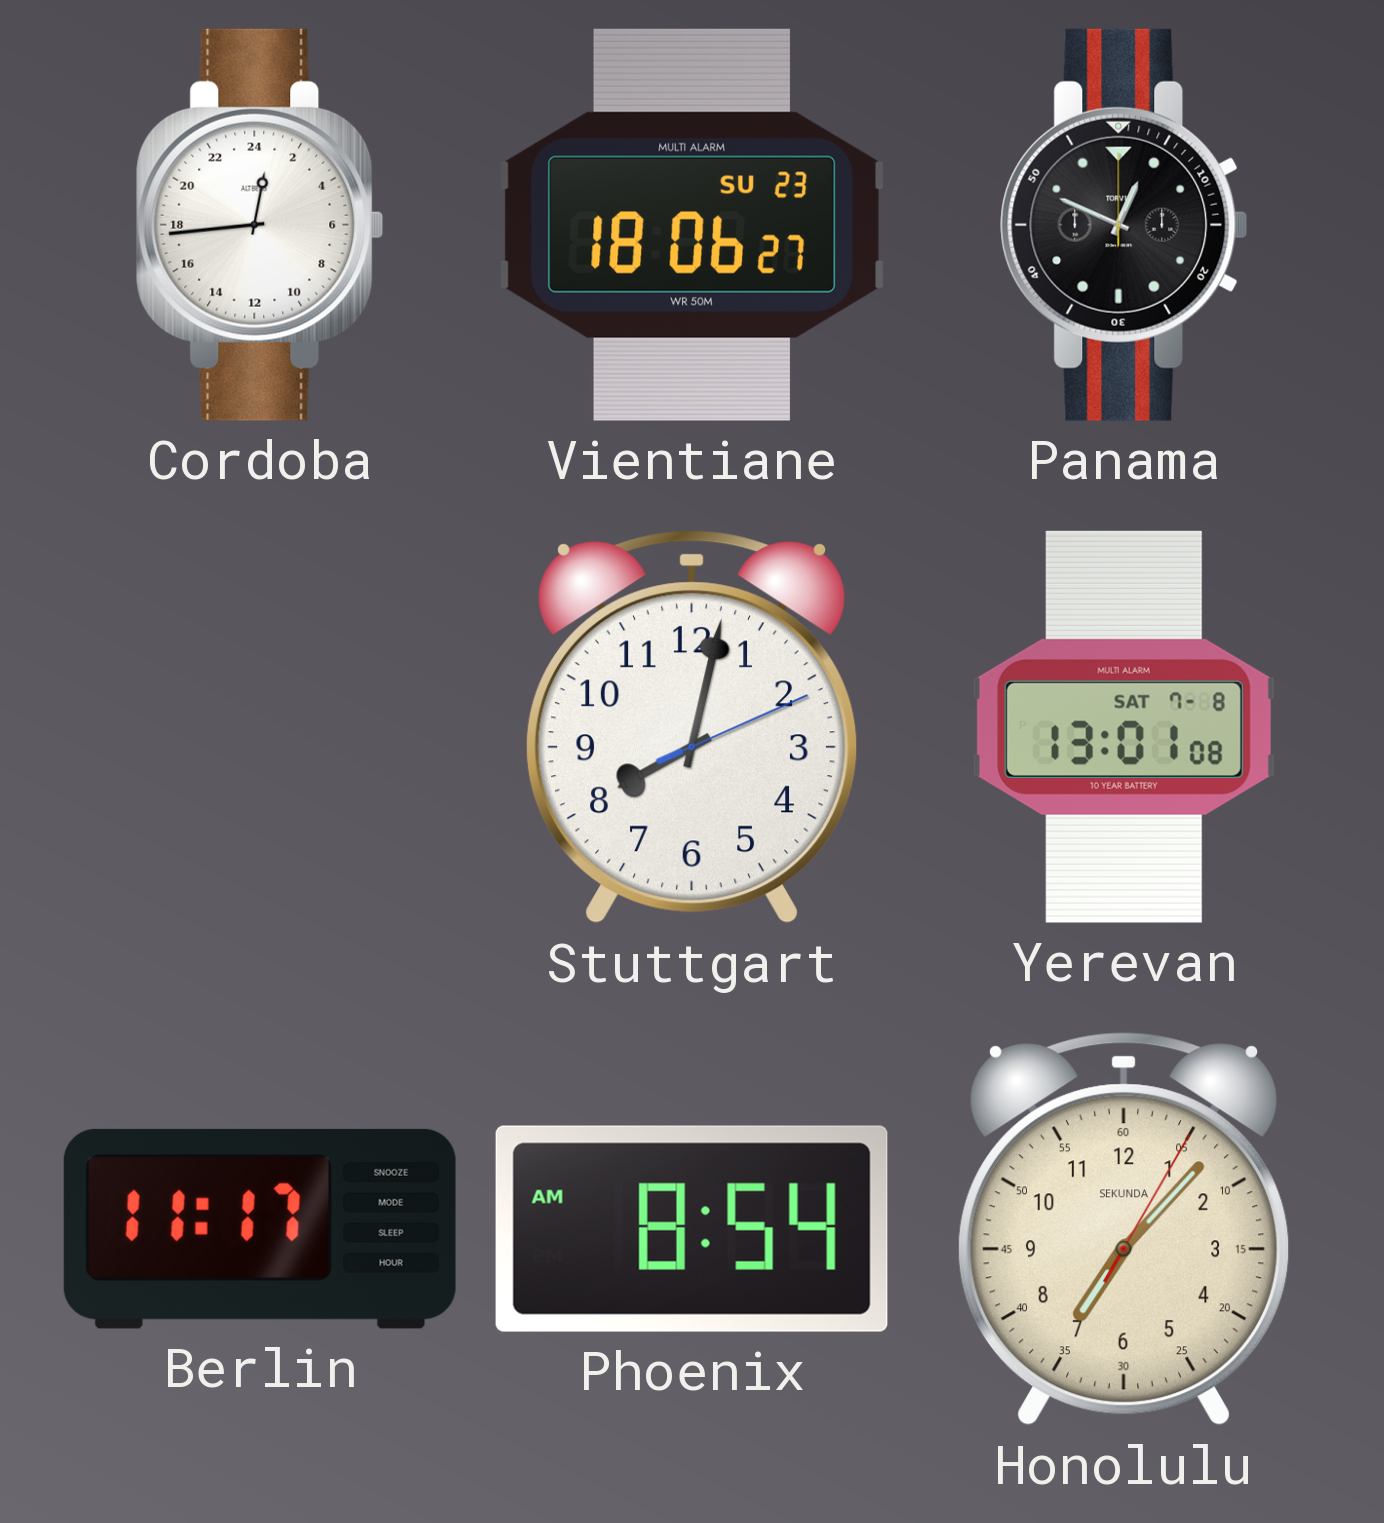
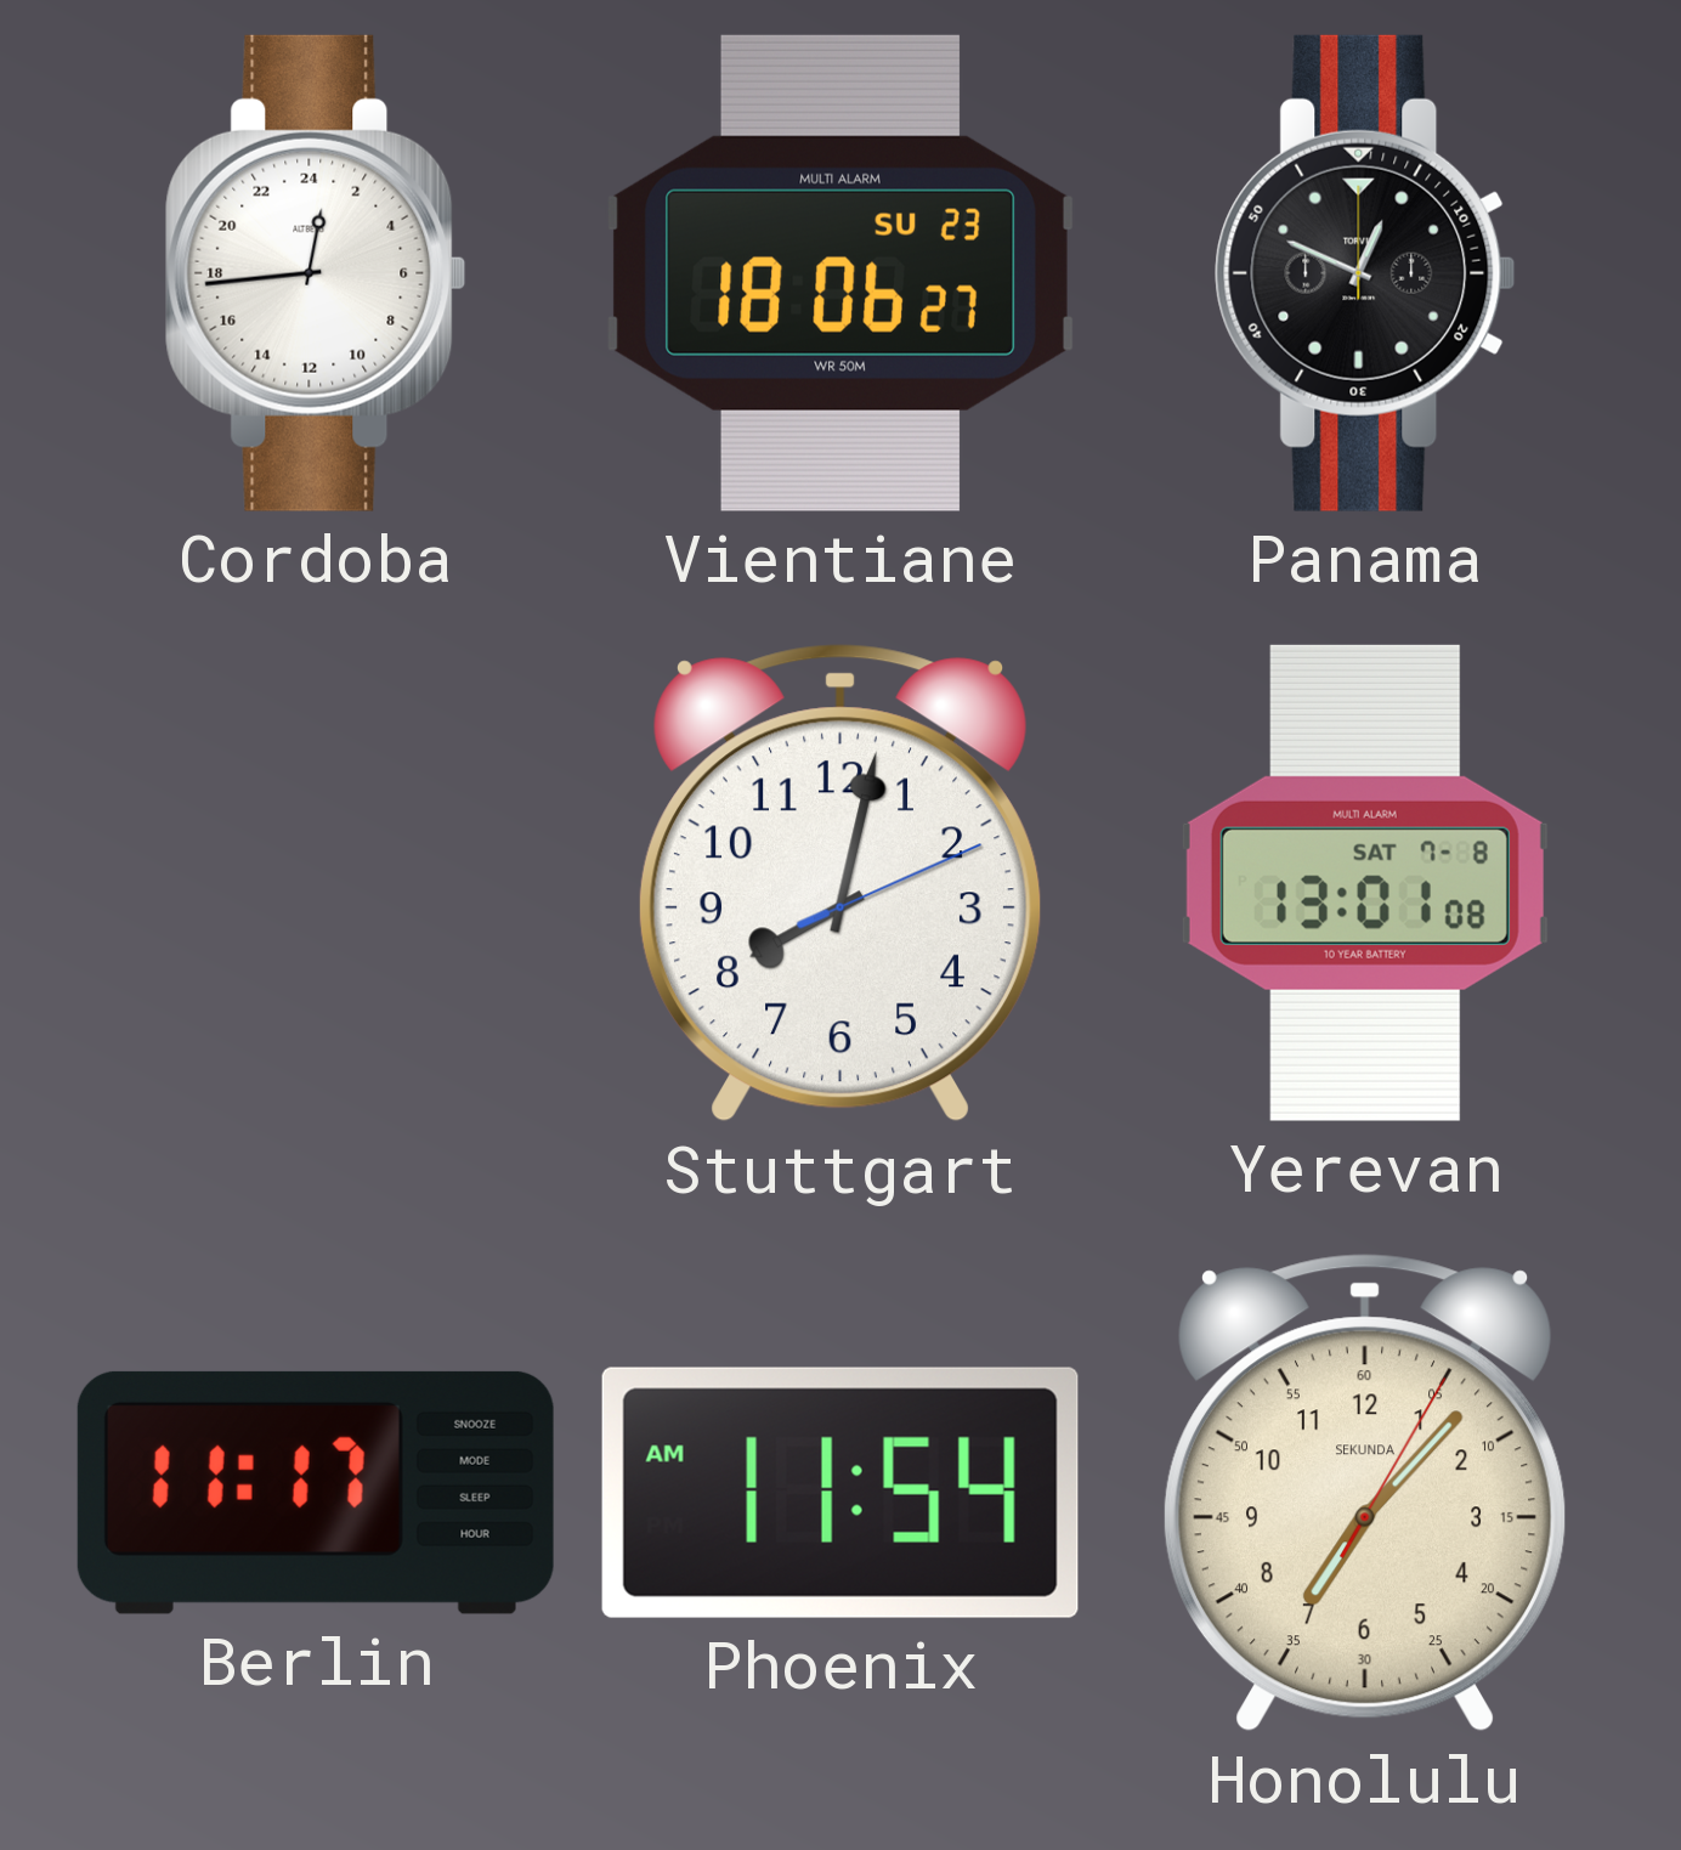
Phoenix: 8:54 -> 11:54
